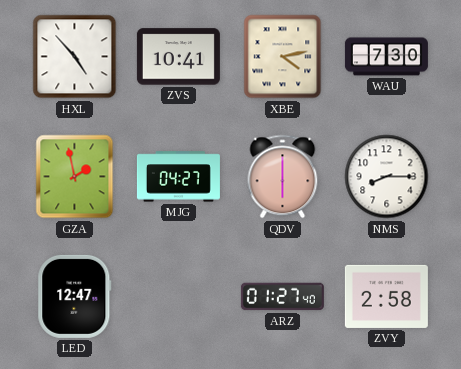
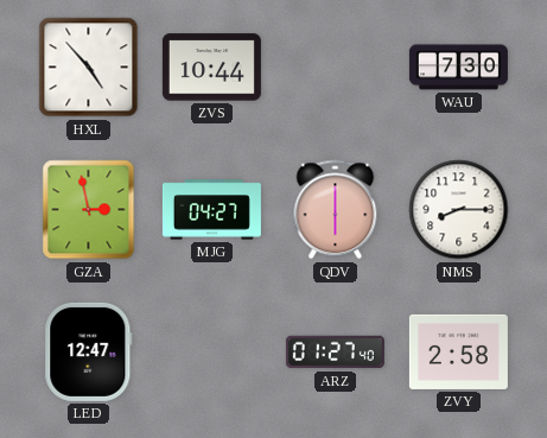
ZVS: 10:41 -> 10:44
XBE: 4:13 -> none
GZA: 1:58 -> 2:58
